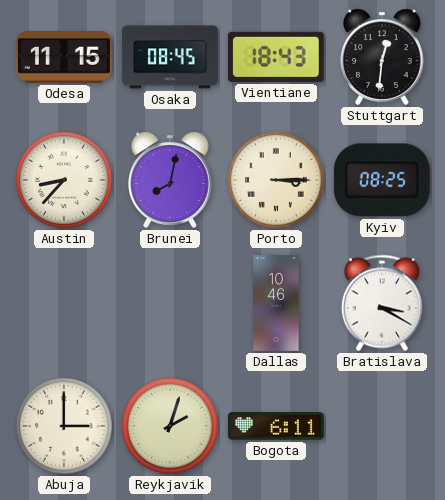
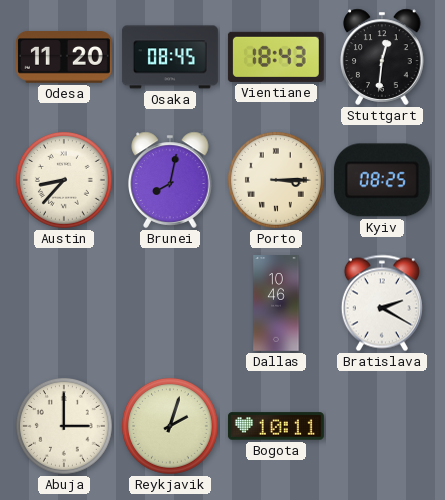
Odesa: 11:15 -> 11:20
Bratislava: 3:20 -> 2:20
Bogota: 6:11 -> 10:11
